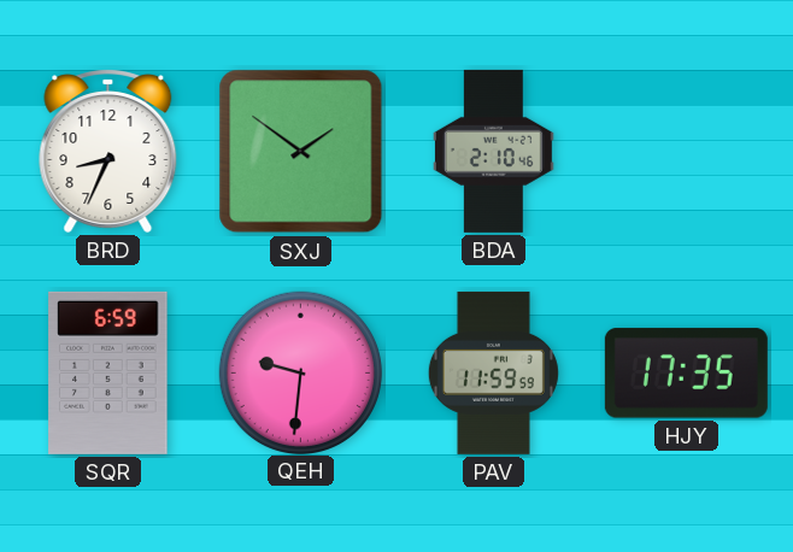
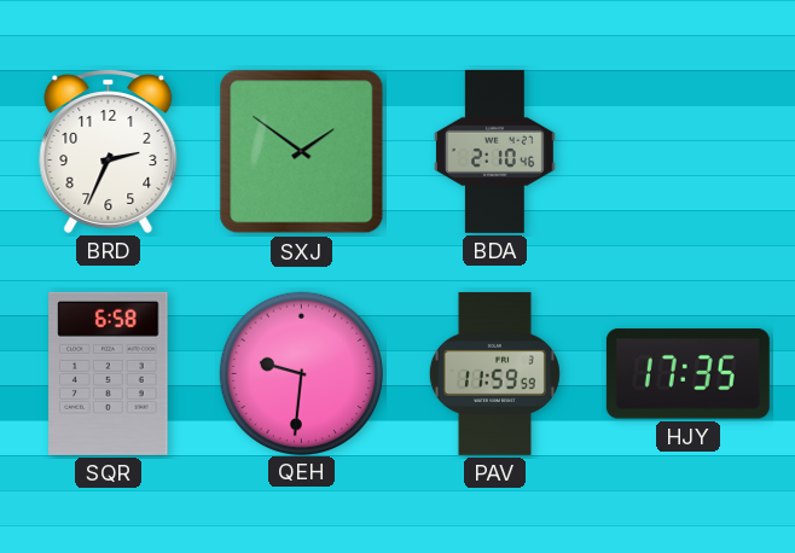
BRD: 8:34 -> 2:34
SQR: 6:59 -> 6:58
